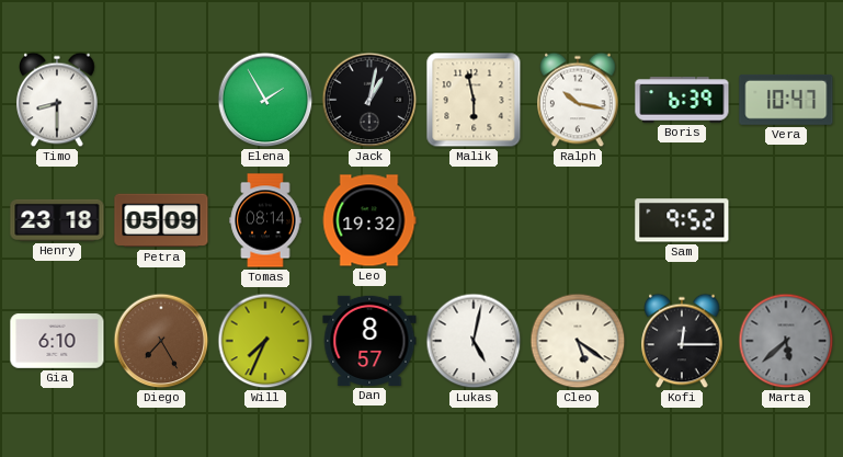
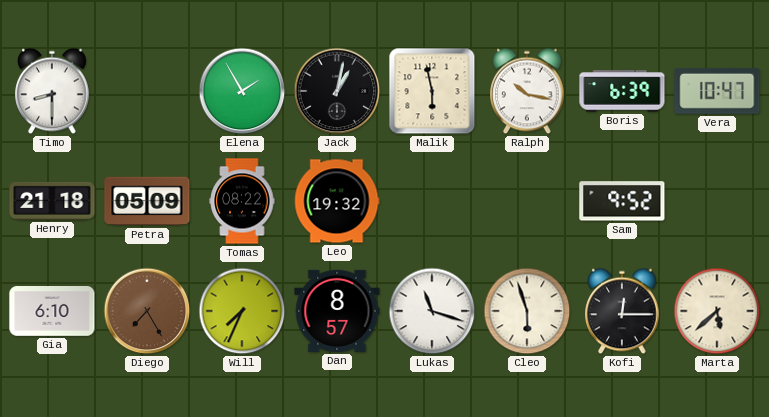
Henry: 23:18 -> 21:18
Tomas: 08:14 -> 08:22
Lukas: 5:02 -> 11:18
Cleo: 5:21 -> 5:57
Marta dial: grey -> cream
